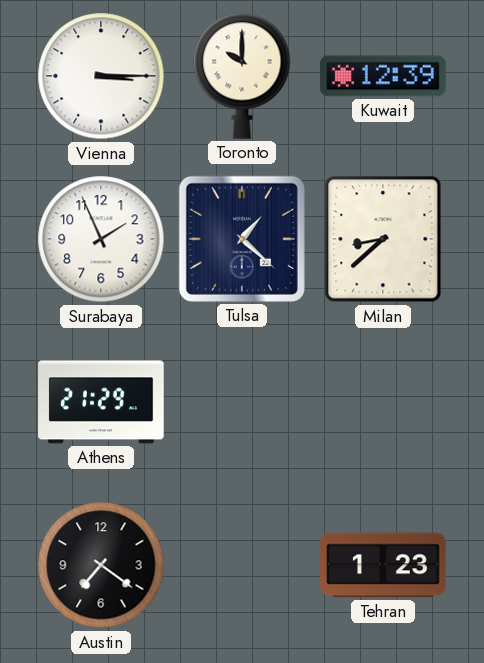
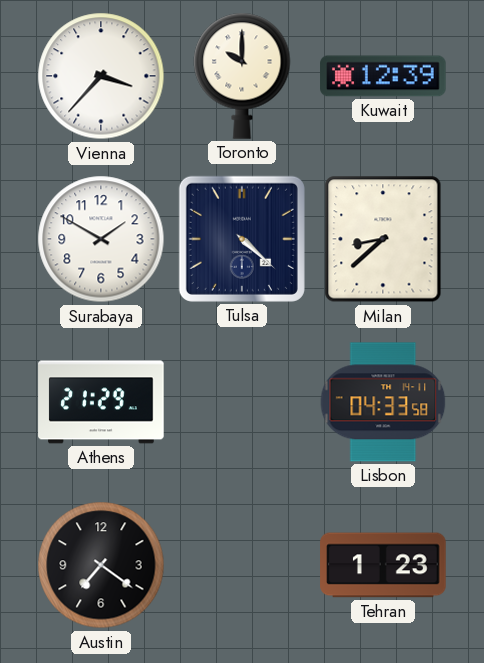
Vienna: 3:15 -> 3:37
Surabaya: 1:56 -> 1:50
Tulsa: 1:22 -> 4:22
Lisbon: none -> 04:33
